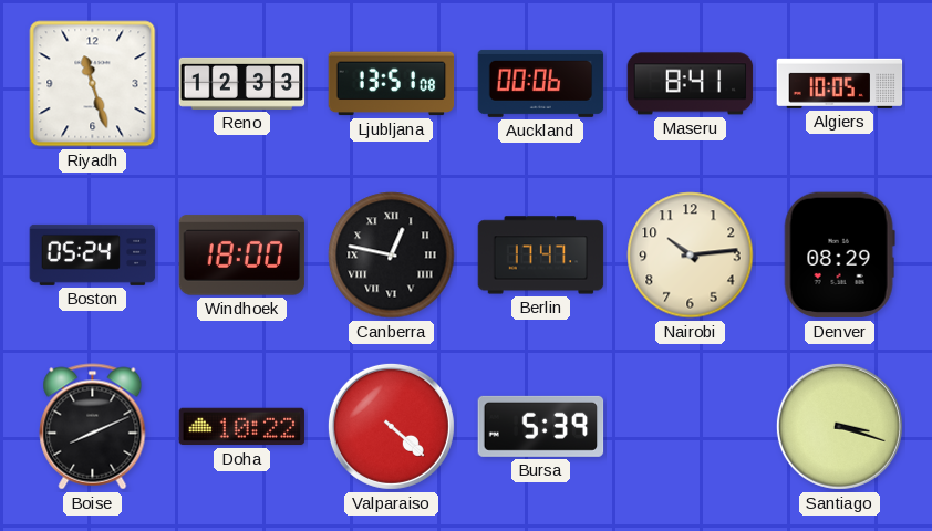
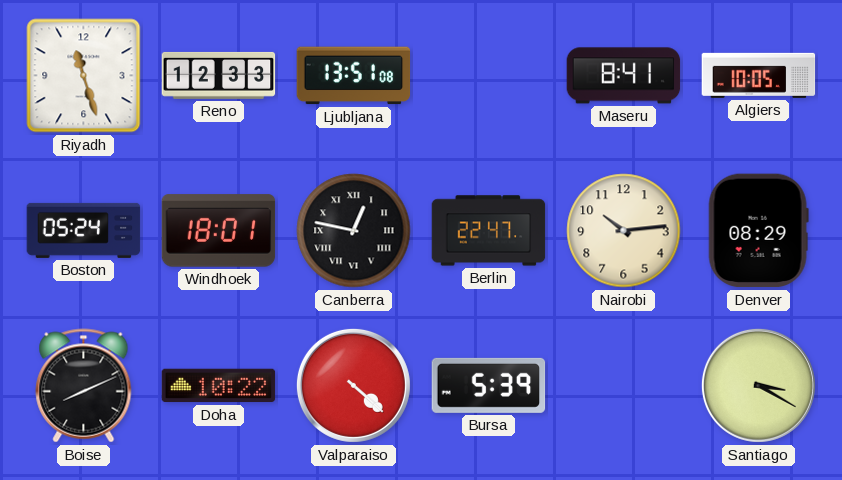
Auckland: 00:06 -> none
Windhoek: 18:00 -> 18:01
Berlin: 17:47 -> 22:47
Santiago: 3:18 -> 3:20
